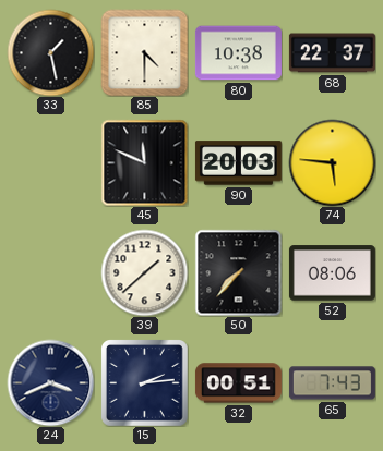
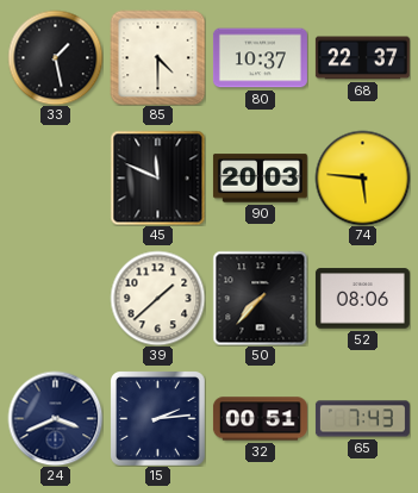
80: 10:38 -> 10:37
